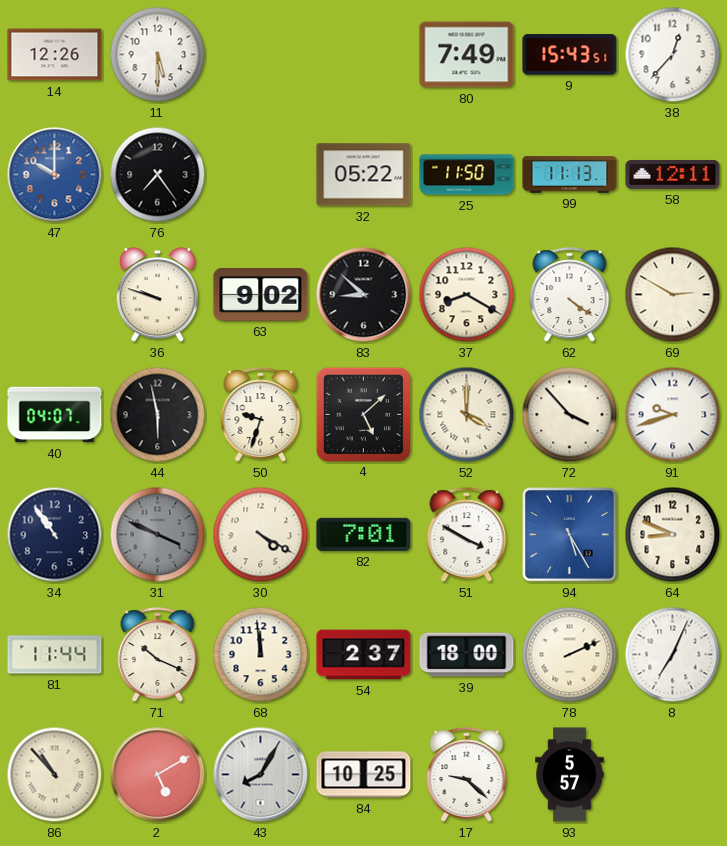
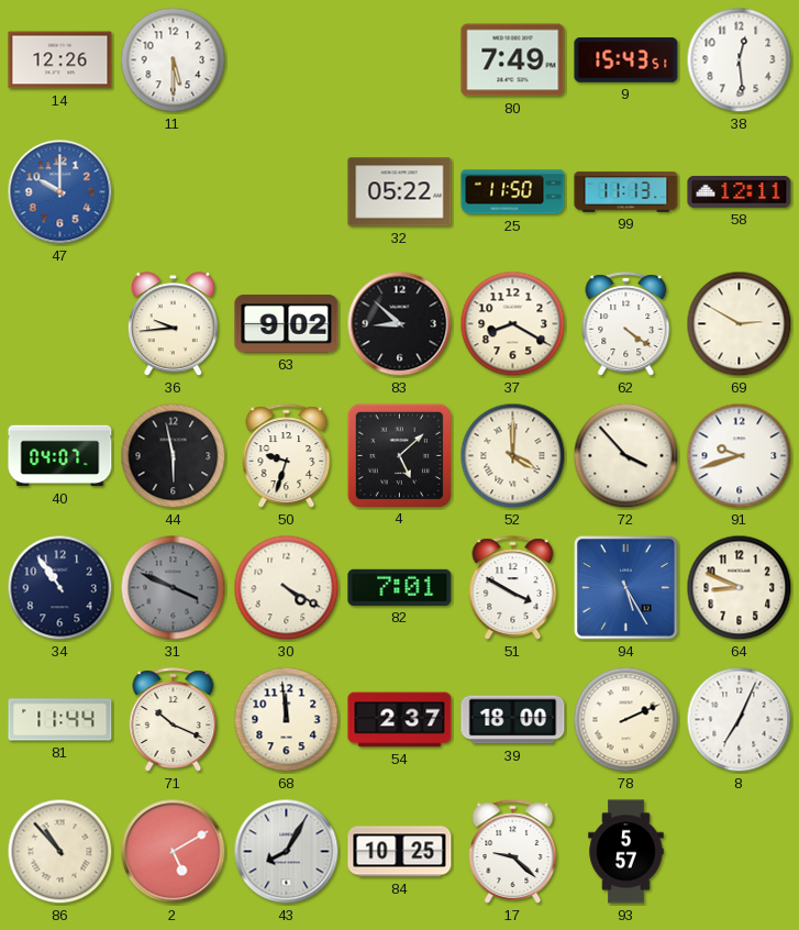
38: 12:37 -> 12:29
76: 7:24 -> none
36: 9:48 -> 9:44
